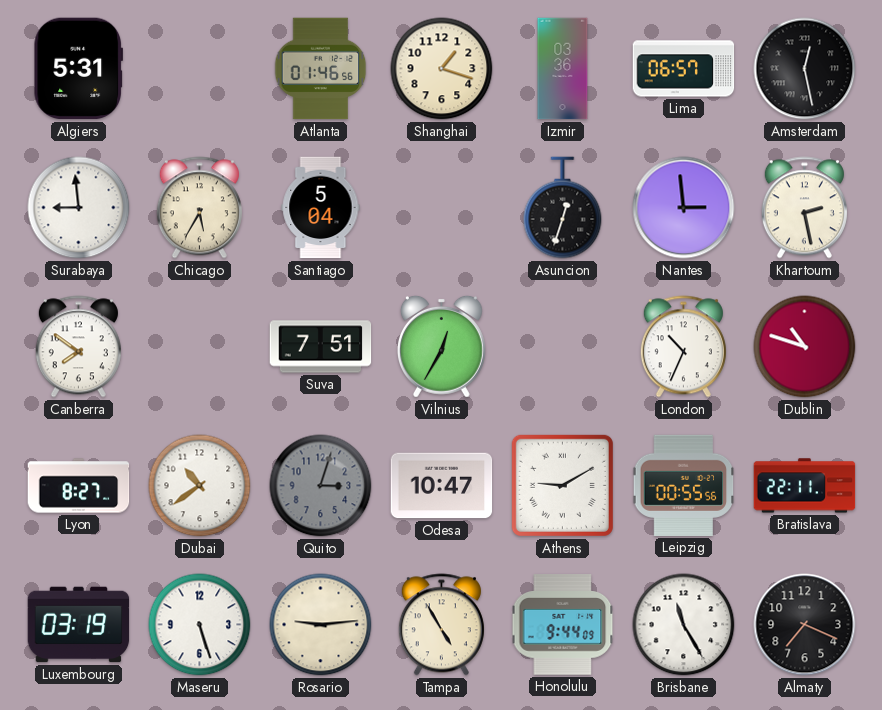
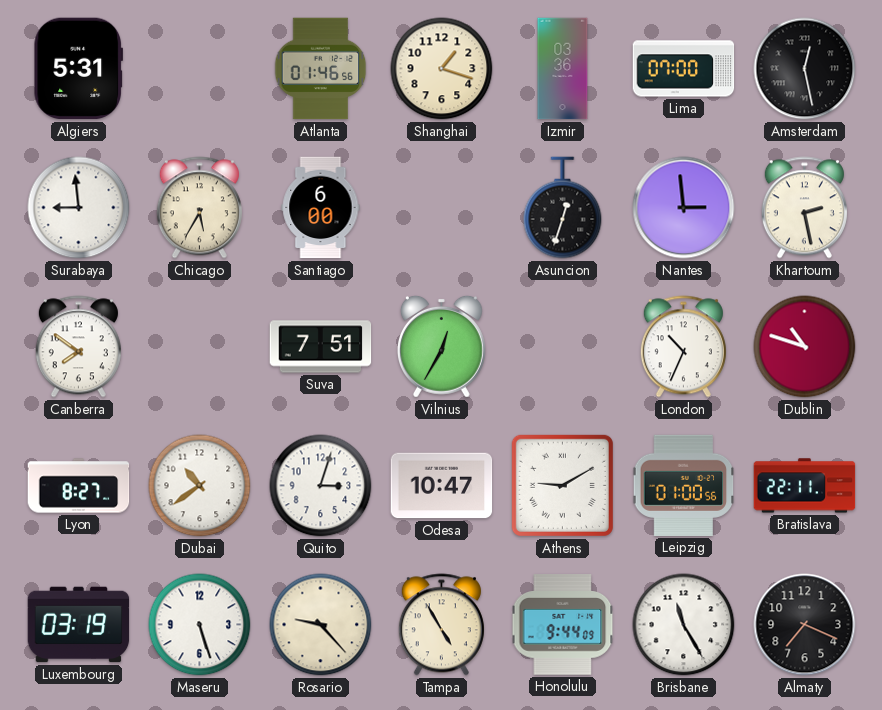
Lima: 06:57 -> 07:00
Santiago: 5:04 -> 6:00
Quito dial: grey -> white
Leipzig: 00:55 -> 01:00
Rosario: 9:14 -> 9:23
